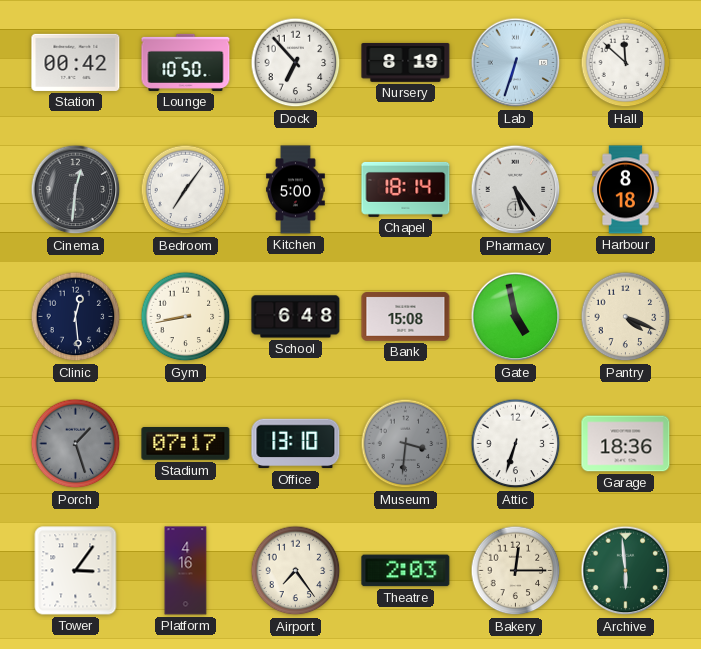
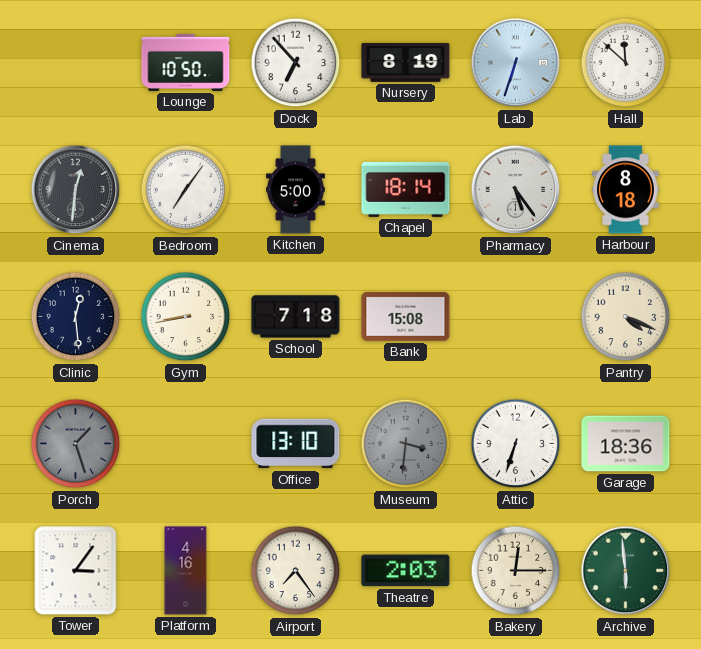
Station: 00:42 -> none
School: 6:48 -> 7:18
Gate: 4:58 -> none
Stadium: 07:17 -> none
